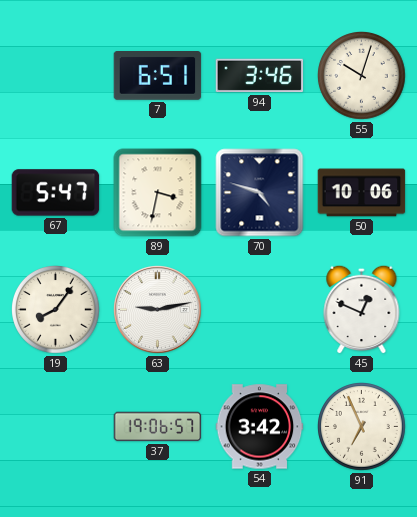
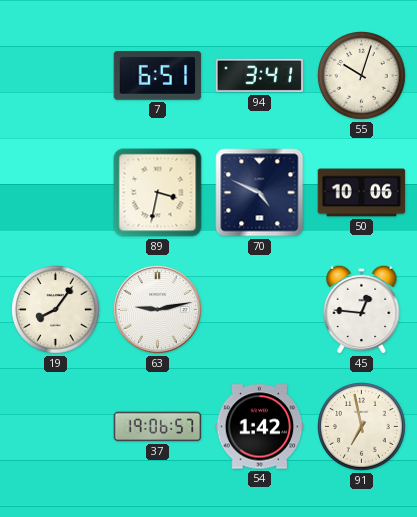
94: 3:46 -> 3:41
67: 5:47 -> none
70: 4:48 -> 4:49
45: 12:49 -> 12:46
54: 3:42 -> 1:42
91: 6:56 -> 6:58
